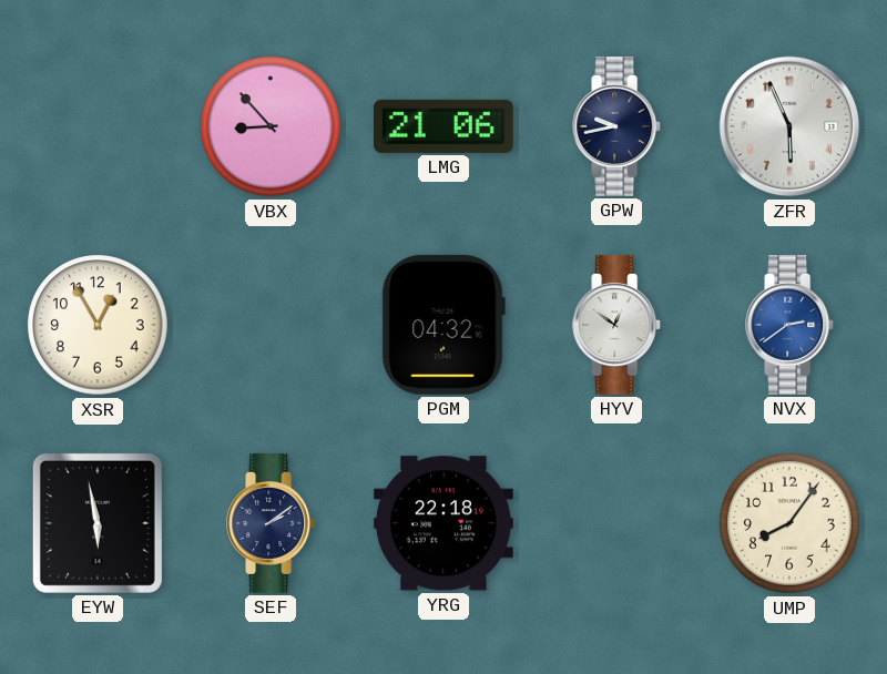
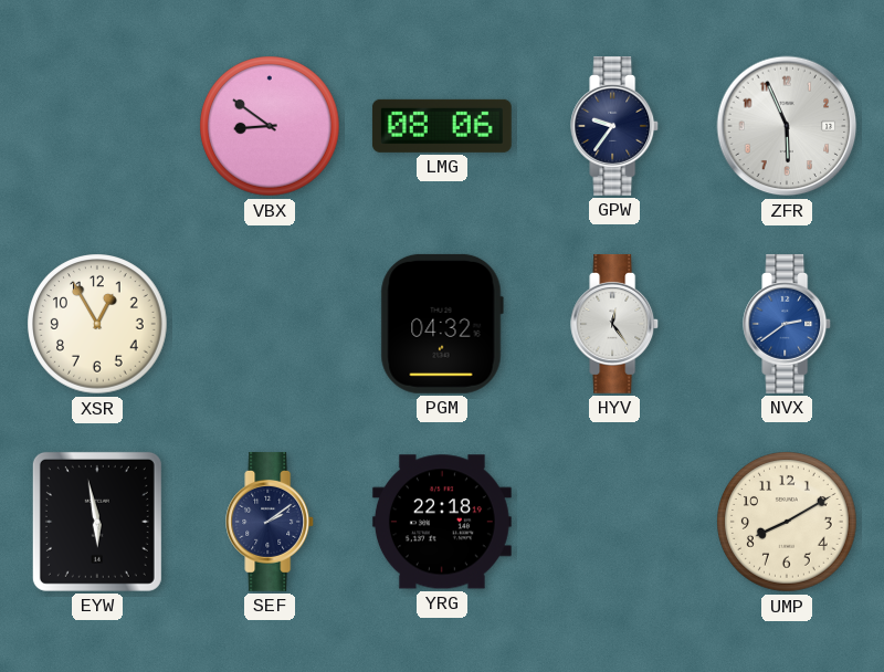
VBX: 8:53 -> 8:51
LMG: 21:06 -> 08:06
GPW: 9:43 -> 9:36
HYV: 12:51 -> 12:24
UMP: 8:06 -> 8:10
